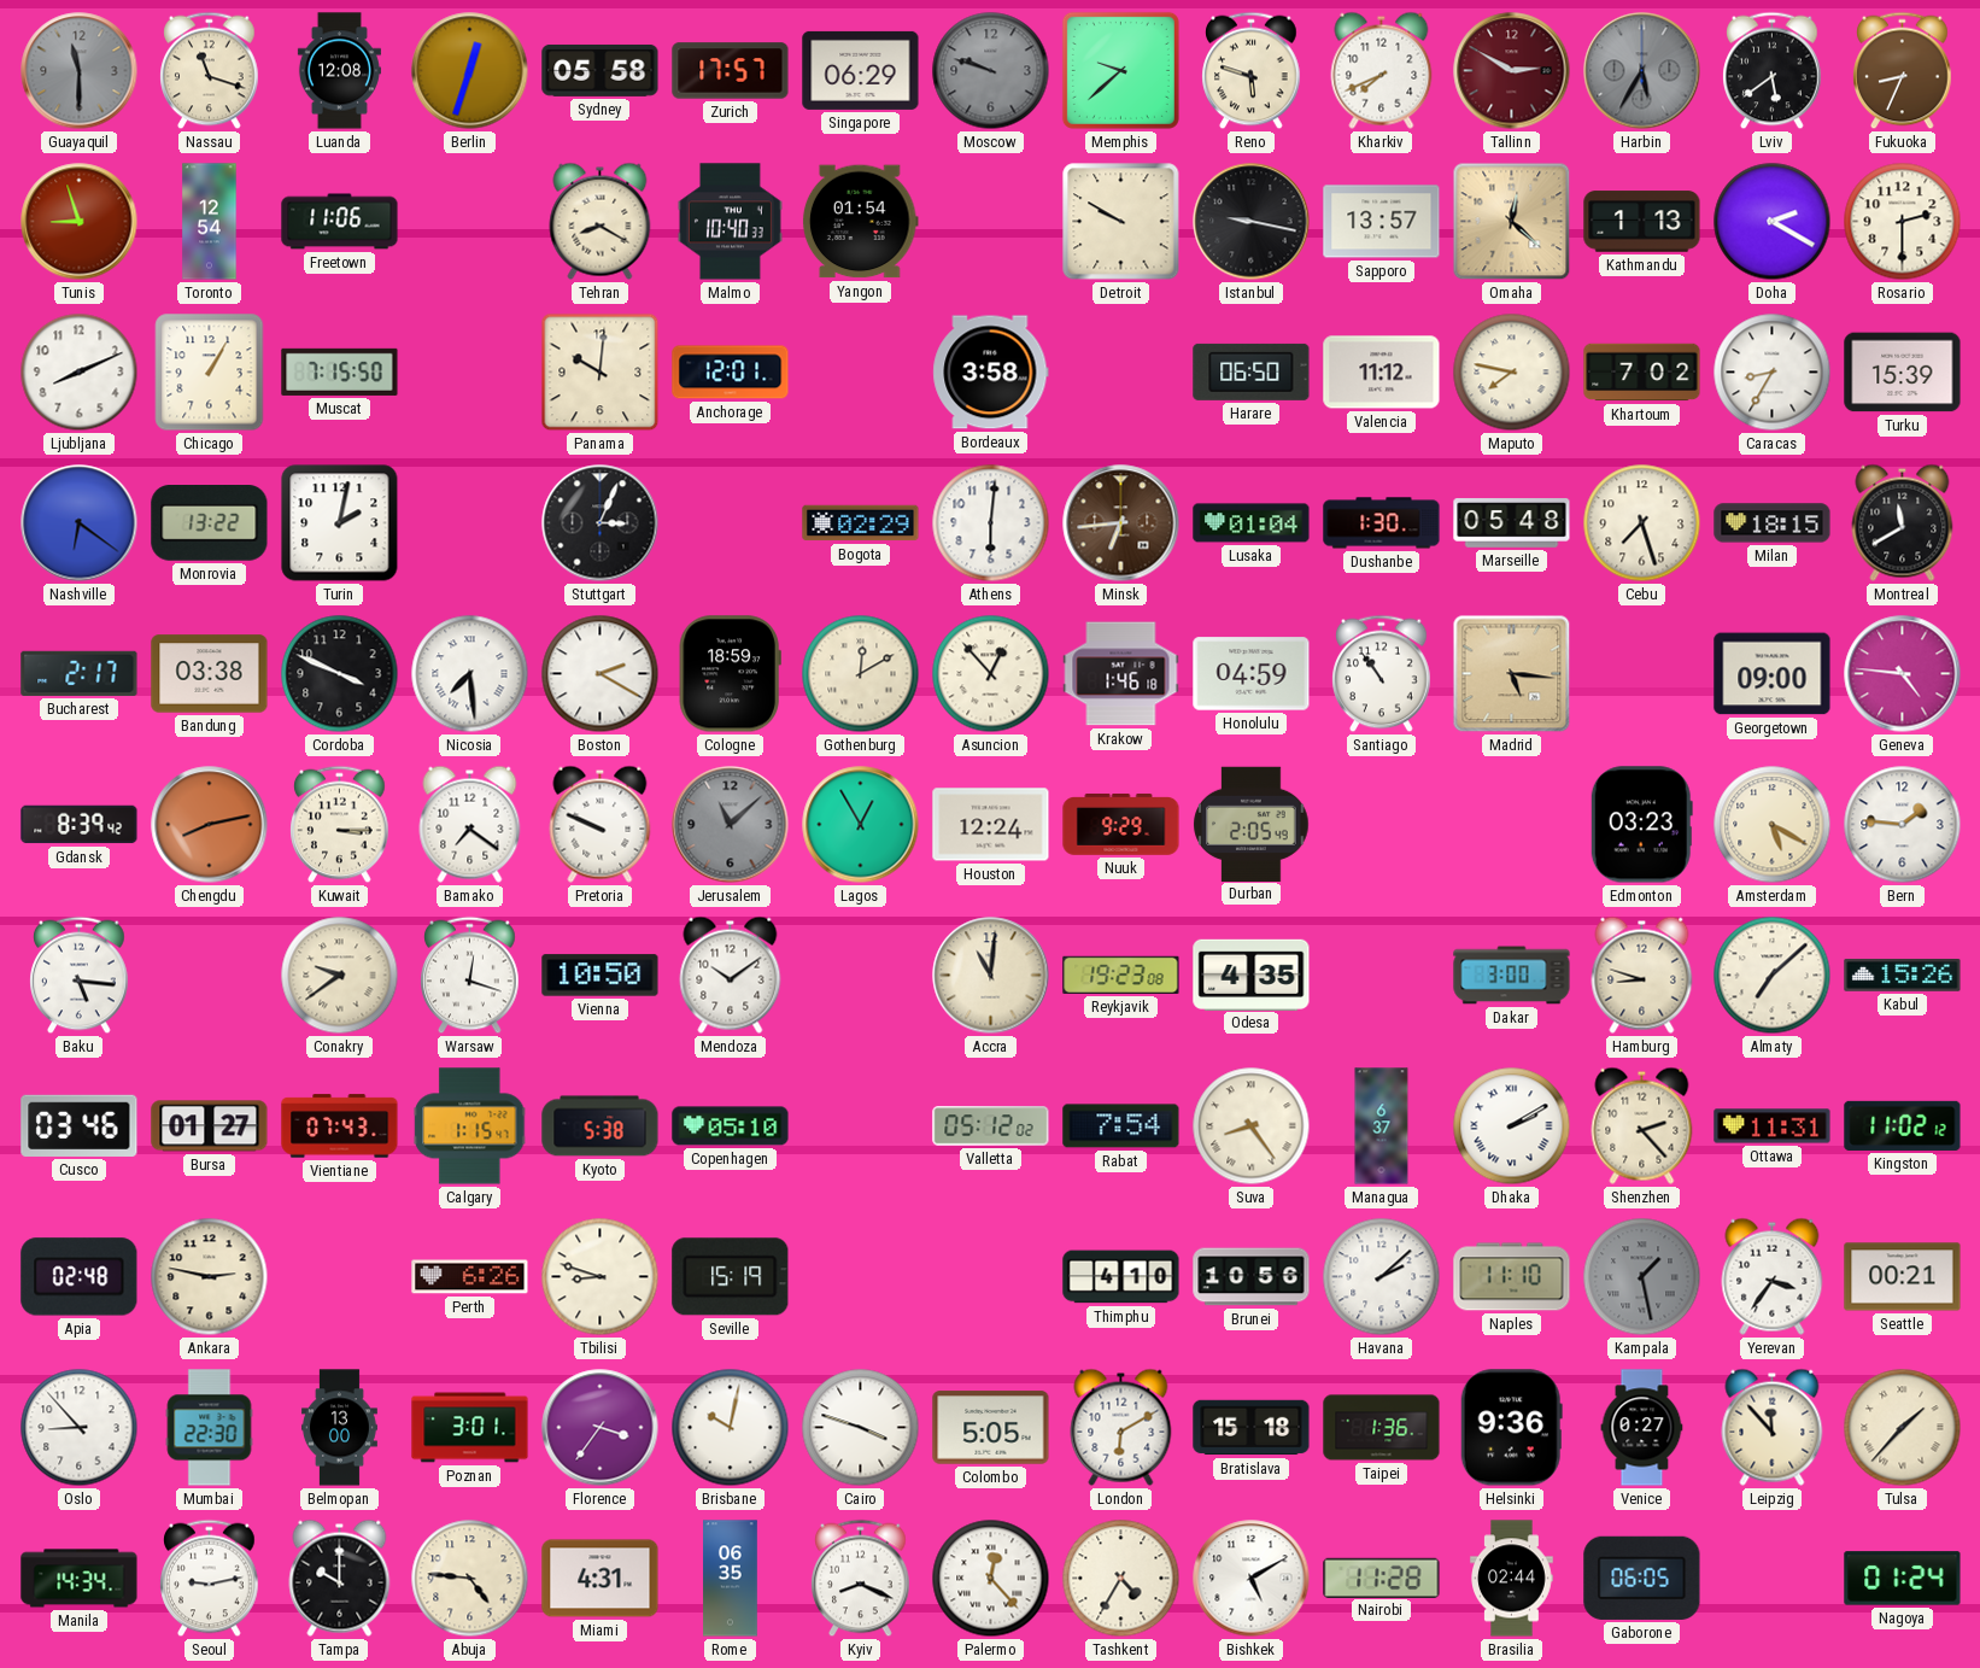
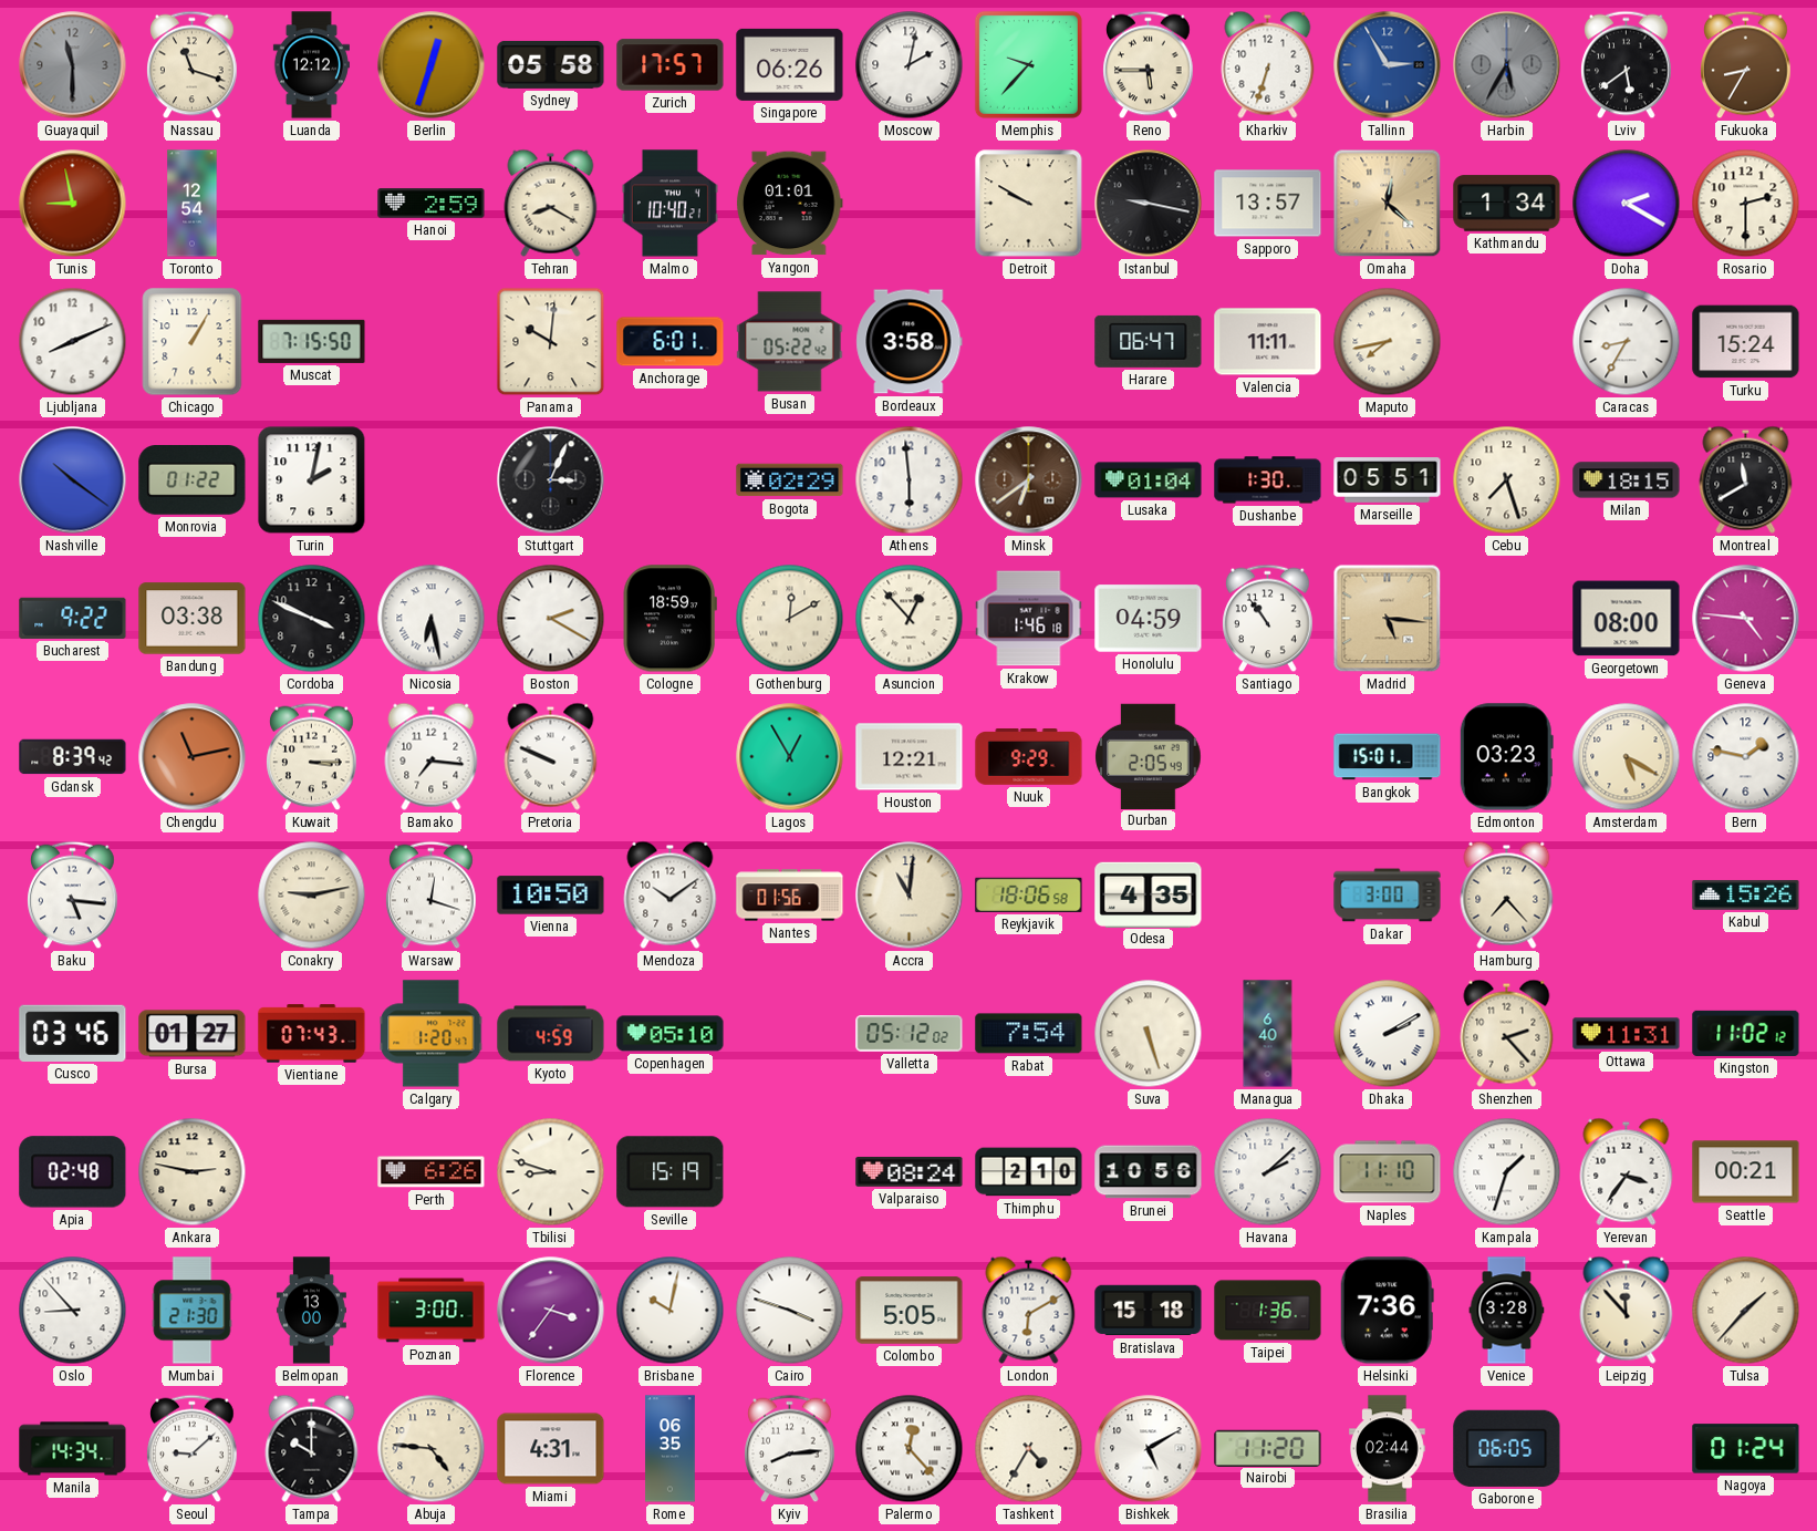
Luanda: 12:08 -> 12:12
Singapore: 06:29 -> 06:26
Moscow: 9:48 -> 2:02
Moscow dial: grey -> white
Memphis: 9:38 -> 9:37
Reno: 5:48 -> 5:45
Kharkiv: 7:41 -> 6:33
Tallinn: 2:50 -> 2:55
Tallinn dial: burgundy -> blue
Fukuoka: 8:34 -> 8:35
Tunis: 8:57 -> 8:58
Freetown: 11:06 -> none
Hanoi: none -> 2:59
Malmo: 10:40:33 -> 10:40:21
Yangon: 01:54 -> 01:01
Kathmandu: 1:13 -> 1:34
Anchorage: 12:01 -> 6:01
Busan: none -> 05:22
Harare: 06:50 -> 06:47
Valencia: 11:12 -> 11:11
Maputo: 7:47 -> 7:43
Khartoum: 7:02 -> none
Turku: 15:39 -> 15:24
Nashville: 6:21 -> 10:21
Monrovia: 13:22 -> 01:22
Athens: 6:01 -> 5:59
Minsk: 6:44 -> 6:39
Marseille: 05:48 -> 05:51
Bucharest: 2:17 -> 9:22
Nicosia: 7:29 -> 6:28
Georgetown: 09:00 -> 08:00
Chengdu: 8:13 -> 11:13
Bamako: 7:21 -> 7:16
Jerusalem: 11:08 -> none
Houston: 12:24 -> 12:21
Bangkok: none -> 15:01
Bern: 1:46 -> 1:47
Conakry: 9:39 -> 9:13
Nantes: none -> 01:56
Reykjavik: 19:23 -> 18:06
Hamburg: 8:48 -> 7:23
Almaty: 7:08 -> none
Calgary: 1:15 -> 1:20
Kyoto: 5:38 -> 4:59
Suva: 8:24 -> 5:27
Managua: 6:37 -> 6:40
Valparaiso: none -> 08:24
Thimphu: 4:10 -> 2:10
Kampala: 1:28 -> 1:33
Kampala dial: grey -> white
Mumbai: 22:30 -> 21:30
Poznan: 3:01 -> 3:00
Helsinki: 9:36 -> 7:36
Venice: 0:27 -> 3:28
Seoul: 9:13 -> 9:08
Kyiv: 8:19 -> 8:14
Nairobi: 11:28 -> 11:20
